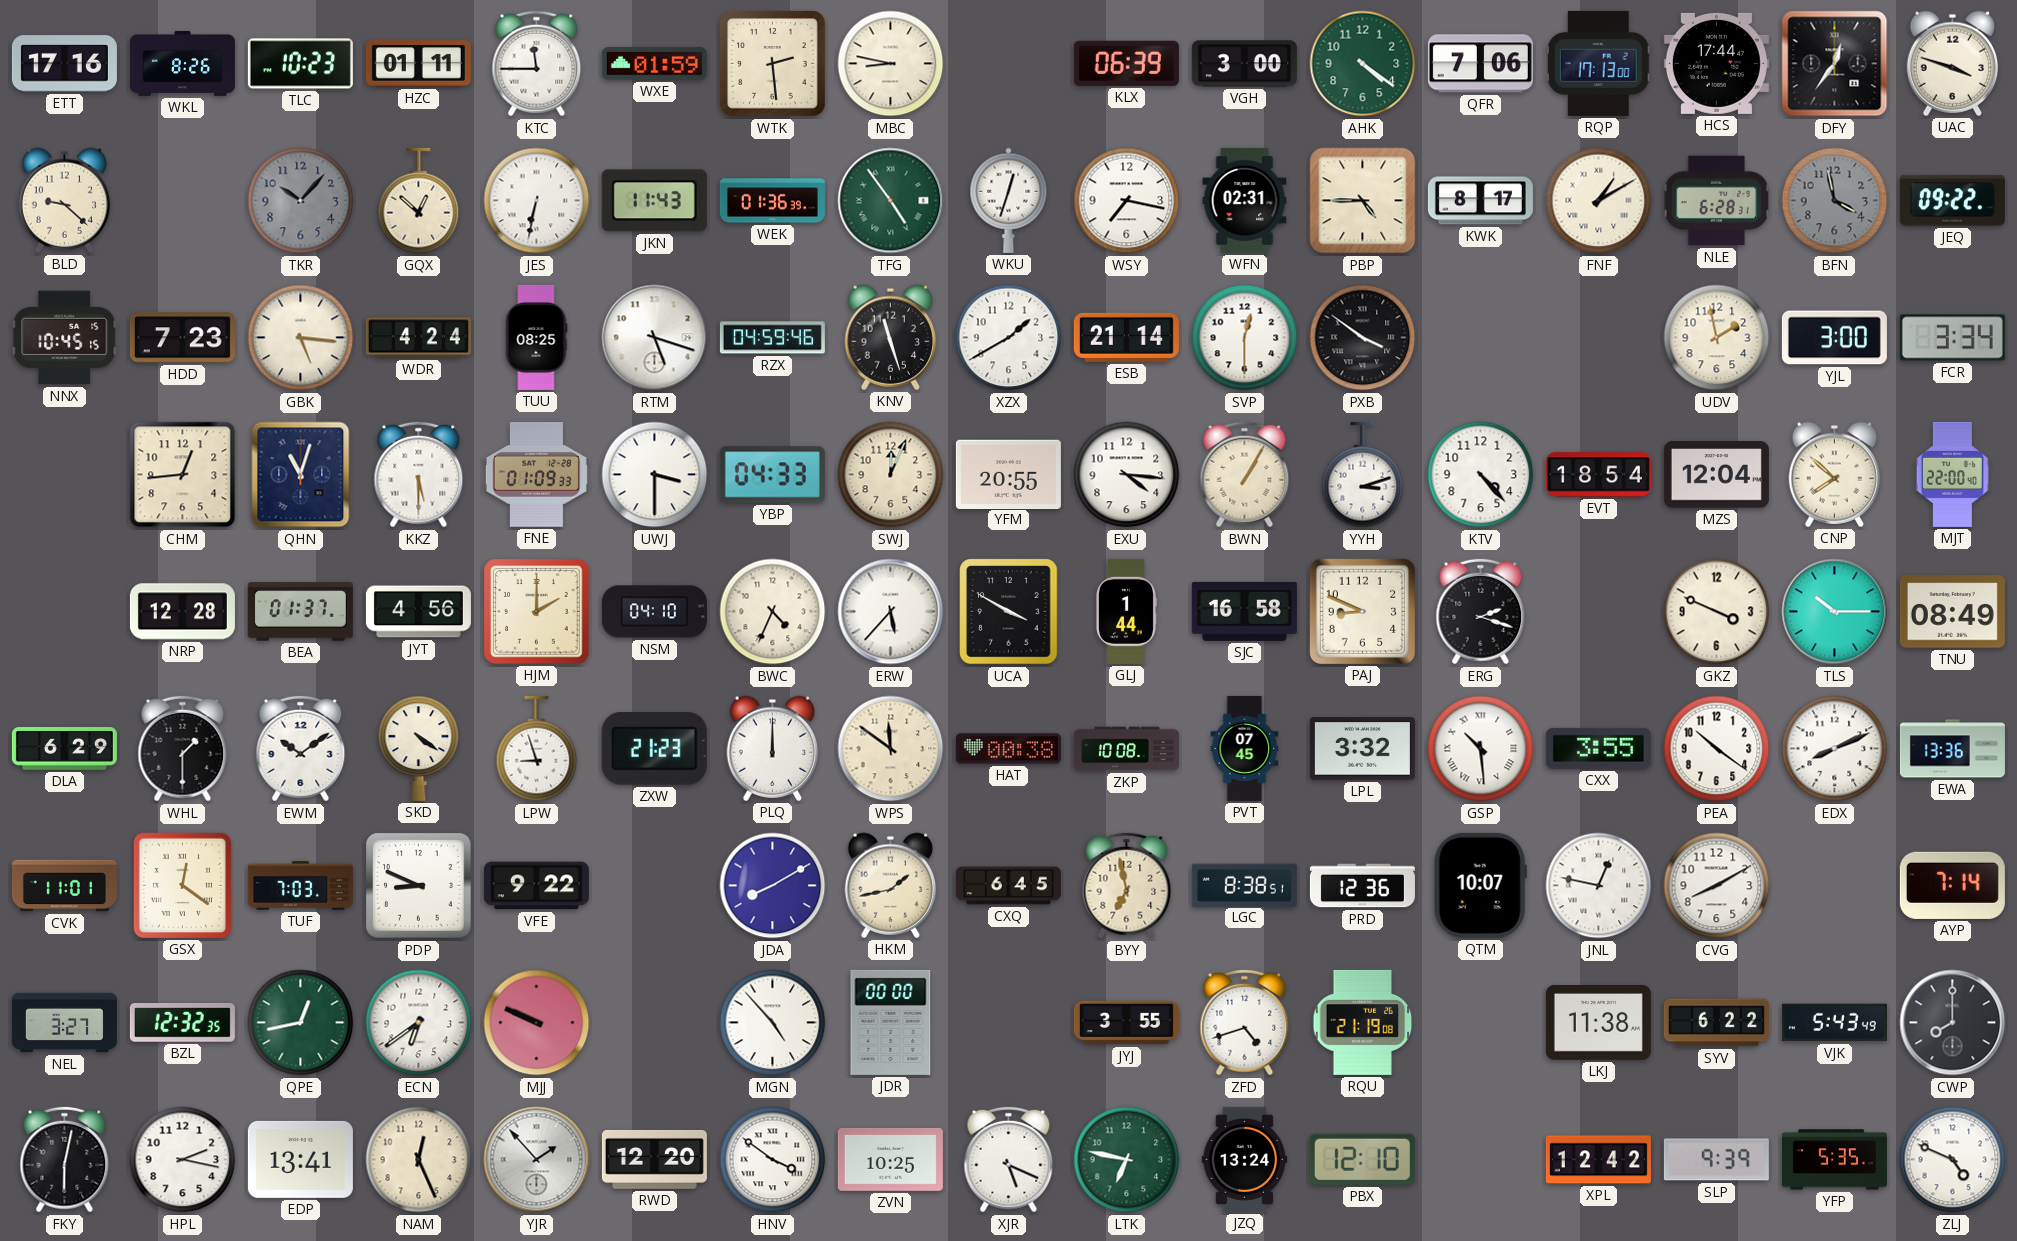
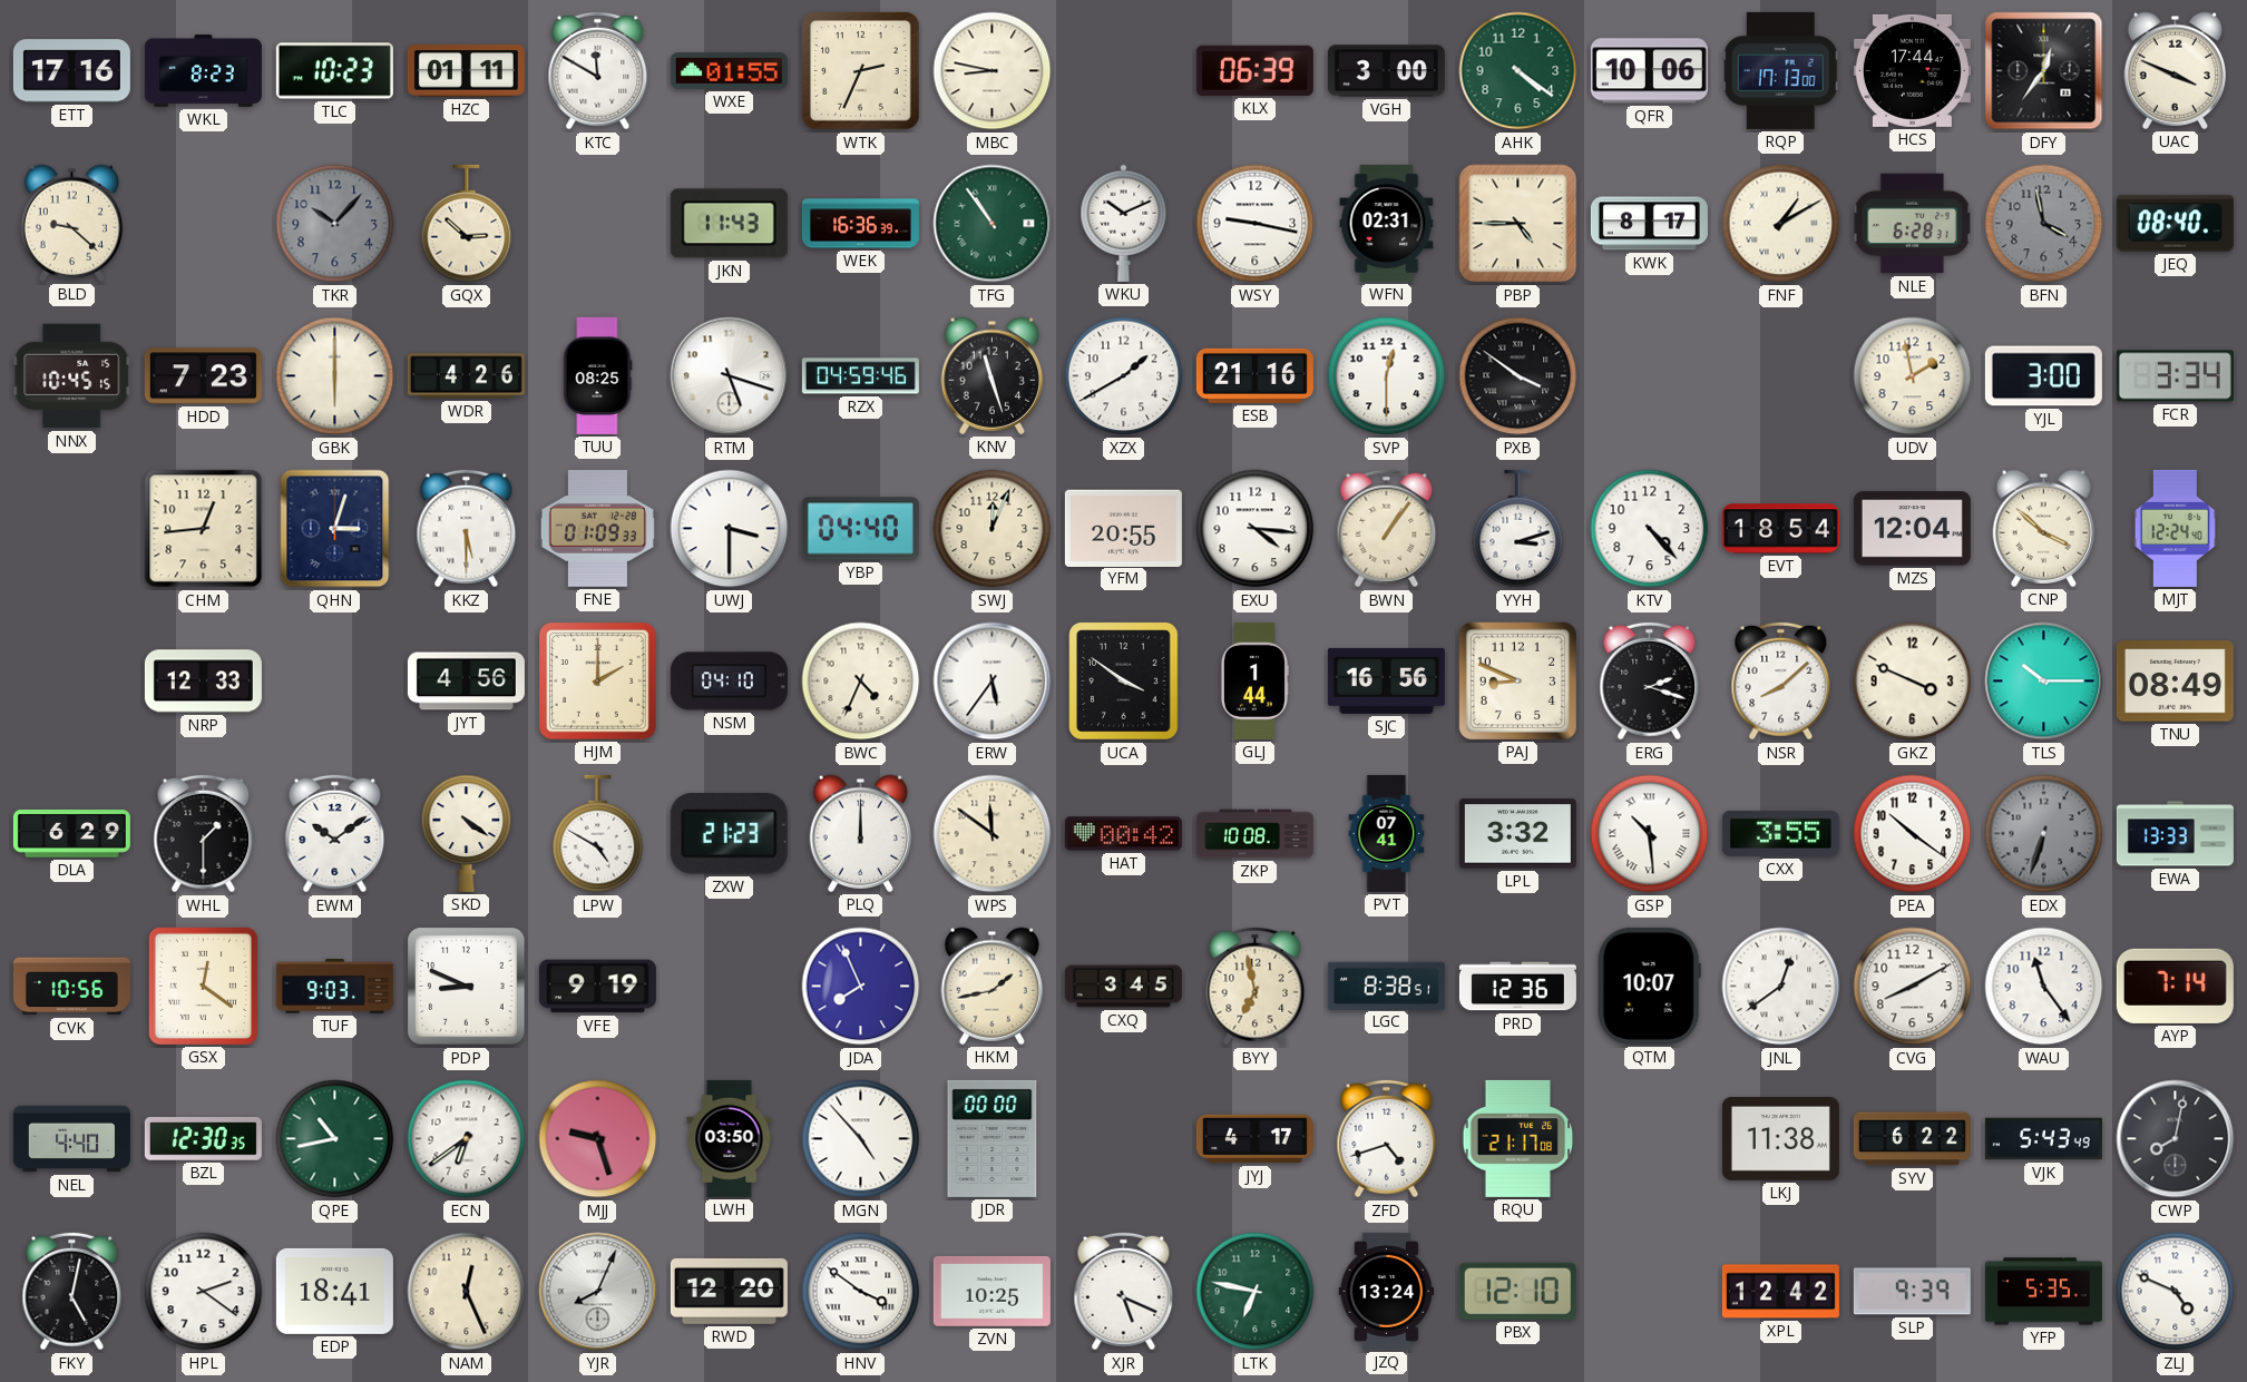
WKL: 8:26 -> 8:23
KTC: 11:45 -> 11:50
WXE: 01:59 -> 01:55
WTK: 2:29 -> 2:34
QFR: 7:06 -> 10:06
UAC: 3:48 -> 3:49
GQX: 12:52 -> 2:52
JES: 6:32 -> none
WEK: 01:36 -> 16:36
TFG: 4:54 -> 10:54
WKU: 12:33 -> 10:11
WSY: 7:17 -> 9:17
JEQ: 09:22 -> 08:40
GBK: 5:16 -> 6:00
WDR: 4:24 -> 4:26
ESB: 21:14 -> 21:16
QHN: 11:03 -> 3:03
YBP: 04:33 -> 04:40
BWN: 1:05 -> 1:06
CNP: 7:52 -> 3:52
MJT: 22:00 -> 12:24
NRP: 12:28 -> 12:33
BEA: 01:37 -> none
ERW: 5:37 -> 5:36
UCA: 3:50 -> 3:51
SJC: 16:58 -> 16:56
NSR: none -> 8:08
LPW: 8:57 -> 4:50
HAT: 00:38 -> 00:42
PVT: 07:45 -> 07:41
EDX: 8:11 -> 6:33
EDX dial: white -> grey
EWA: 13:36 -> 13:33
CVK: 11:01 -> 10:56
TUF: 7:03 -> 9:03
VFE: 9:22 -> 9:19
JDA: 8:10 -> 7:56
CXQ: 6:45 -> 3:45
JNL: 12:47 -> 12:39
WAU: none -> 11:24
NEL: 3:27 -> 4:40
BZL: 12:32 -> 12:30
QPE: 12:43 -> 10:43
MJJ: 9:49 -> 9:27
LWH: none -> 03:50
JYJ: 3:55 -> 4:17
RQU: 21:19 -> 21:17
CWP: 8:00 -> 8:02
FKY: 6:02 -> 5:02
HPL: 2:17 -> 2:21
EDP: 13:41 -> 18:41
YJR: 1:53 -> 8:04
